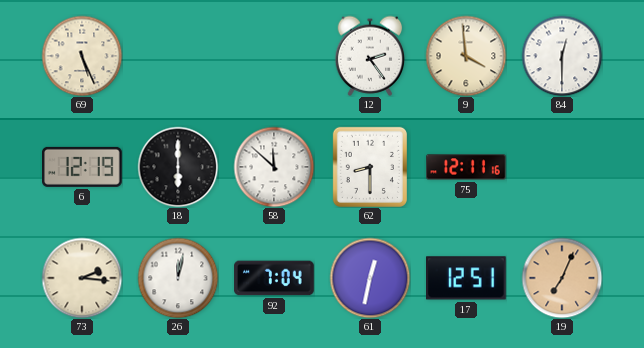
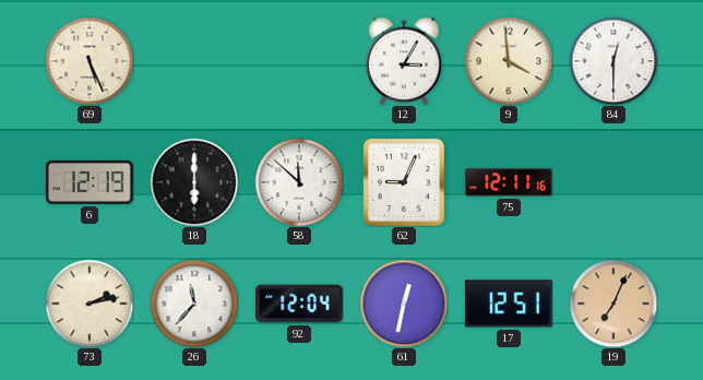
12: 2:24 -> 3:05
62: 8:30 -> 9:04
73: 2:16 -> 2:13
26: 12:02 -> 11:37
92: 7:04 -> 12:04
